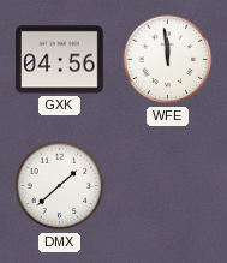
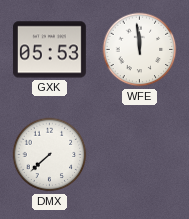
GXK: 04:56 -> 05:53
DMX: 1:38 -> 7:38
